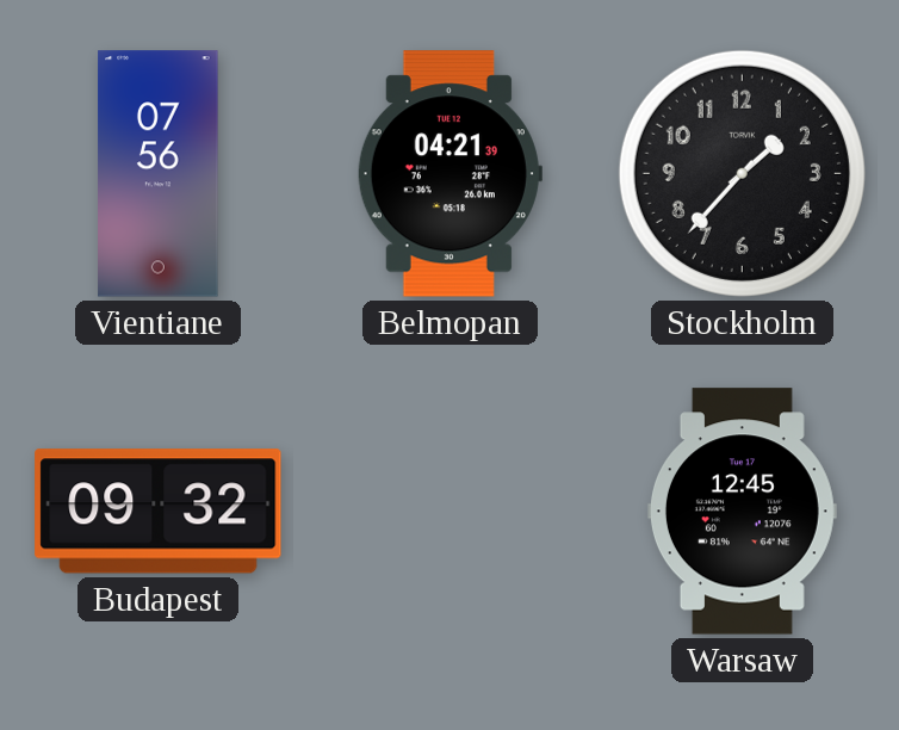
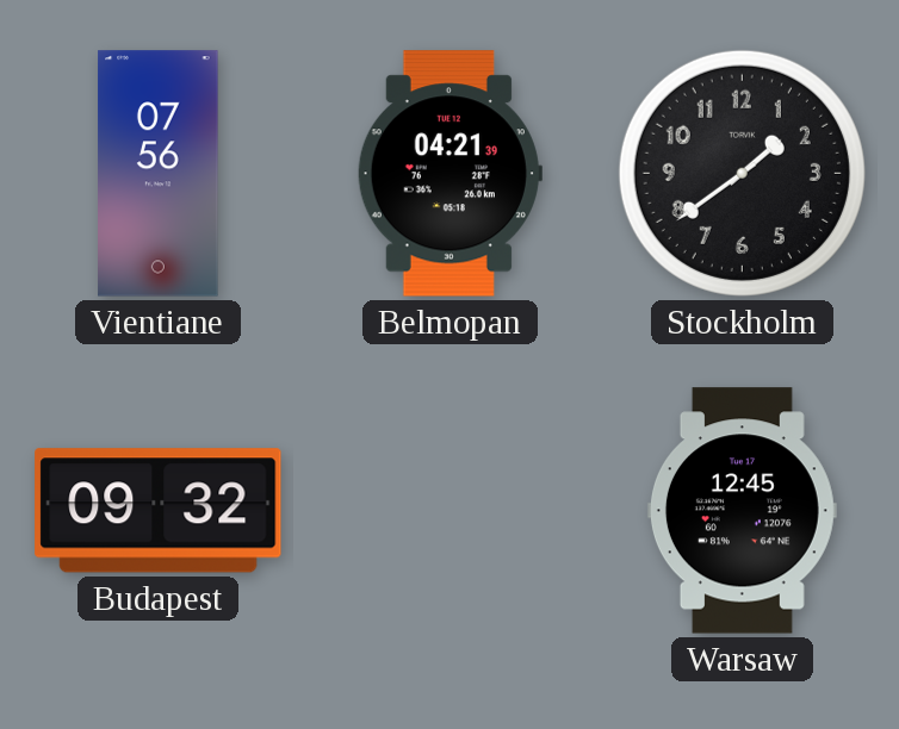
Stockholm: 1:37 -> 1:39
